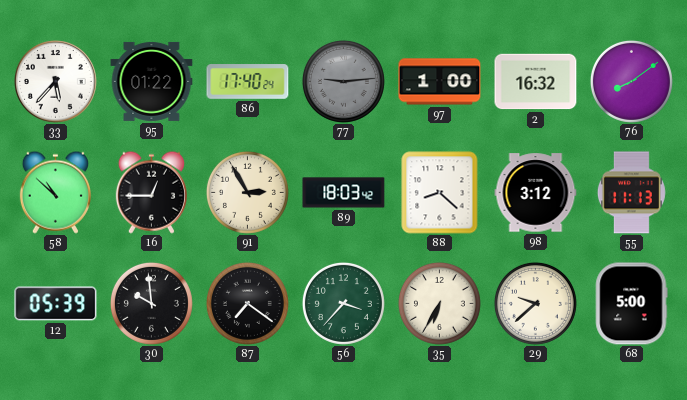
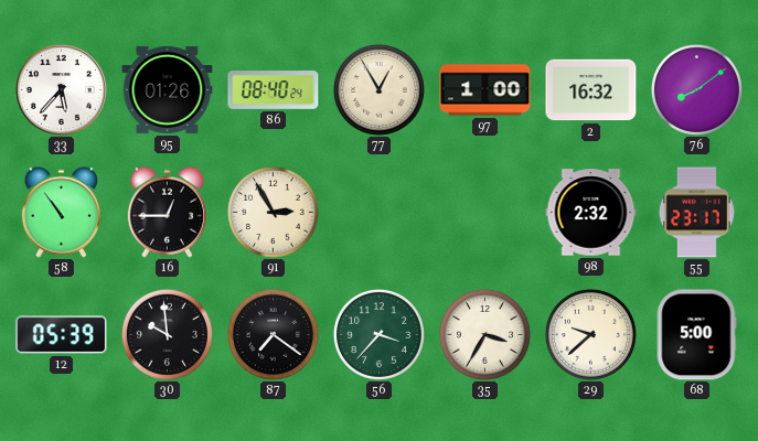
95: 01:22 -> 01:26
86: 17:40 -> 08:40
77: 9:14 -> 12:55
77 dial: grey -> cream
58: 10:52 -> 10:54
89: 18:03 -> none
88: 8:22 -> none
98: 3:12 -> 2:32
55: 11:13 -> 23:17
35: 6:35 -> 3:35
